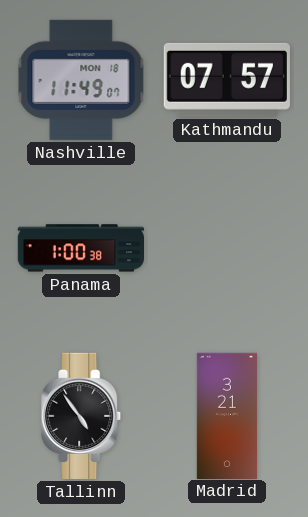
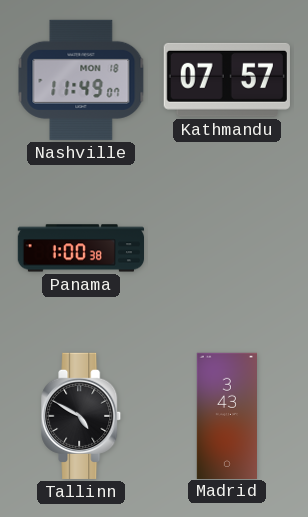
Tallinn: 4:54 -> 4:50
Madrid: 3:21 -> 3:43
